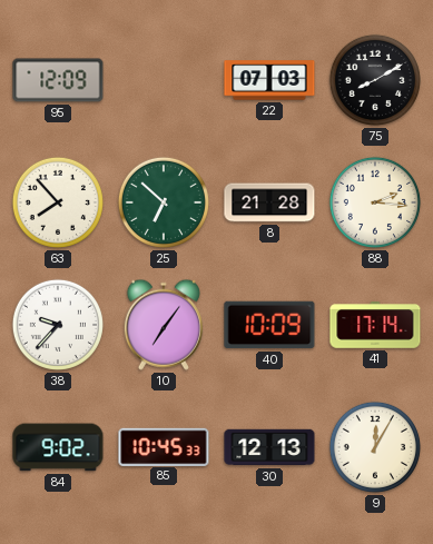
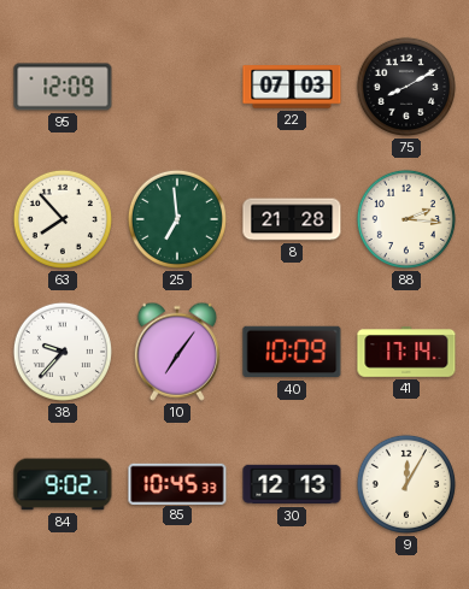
25: 6:52 -> 6:59
